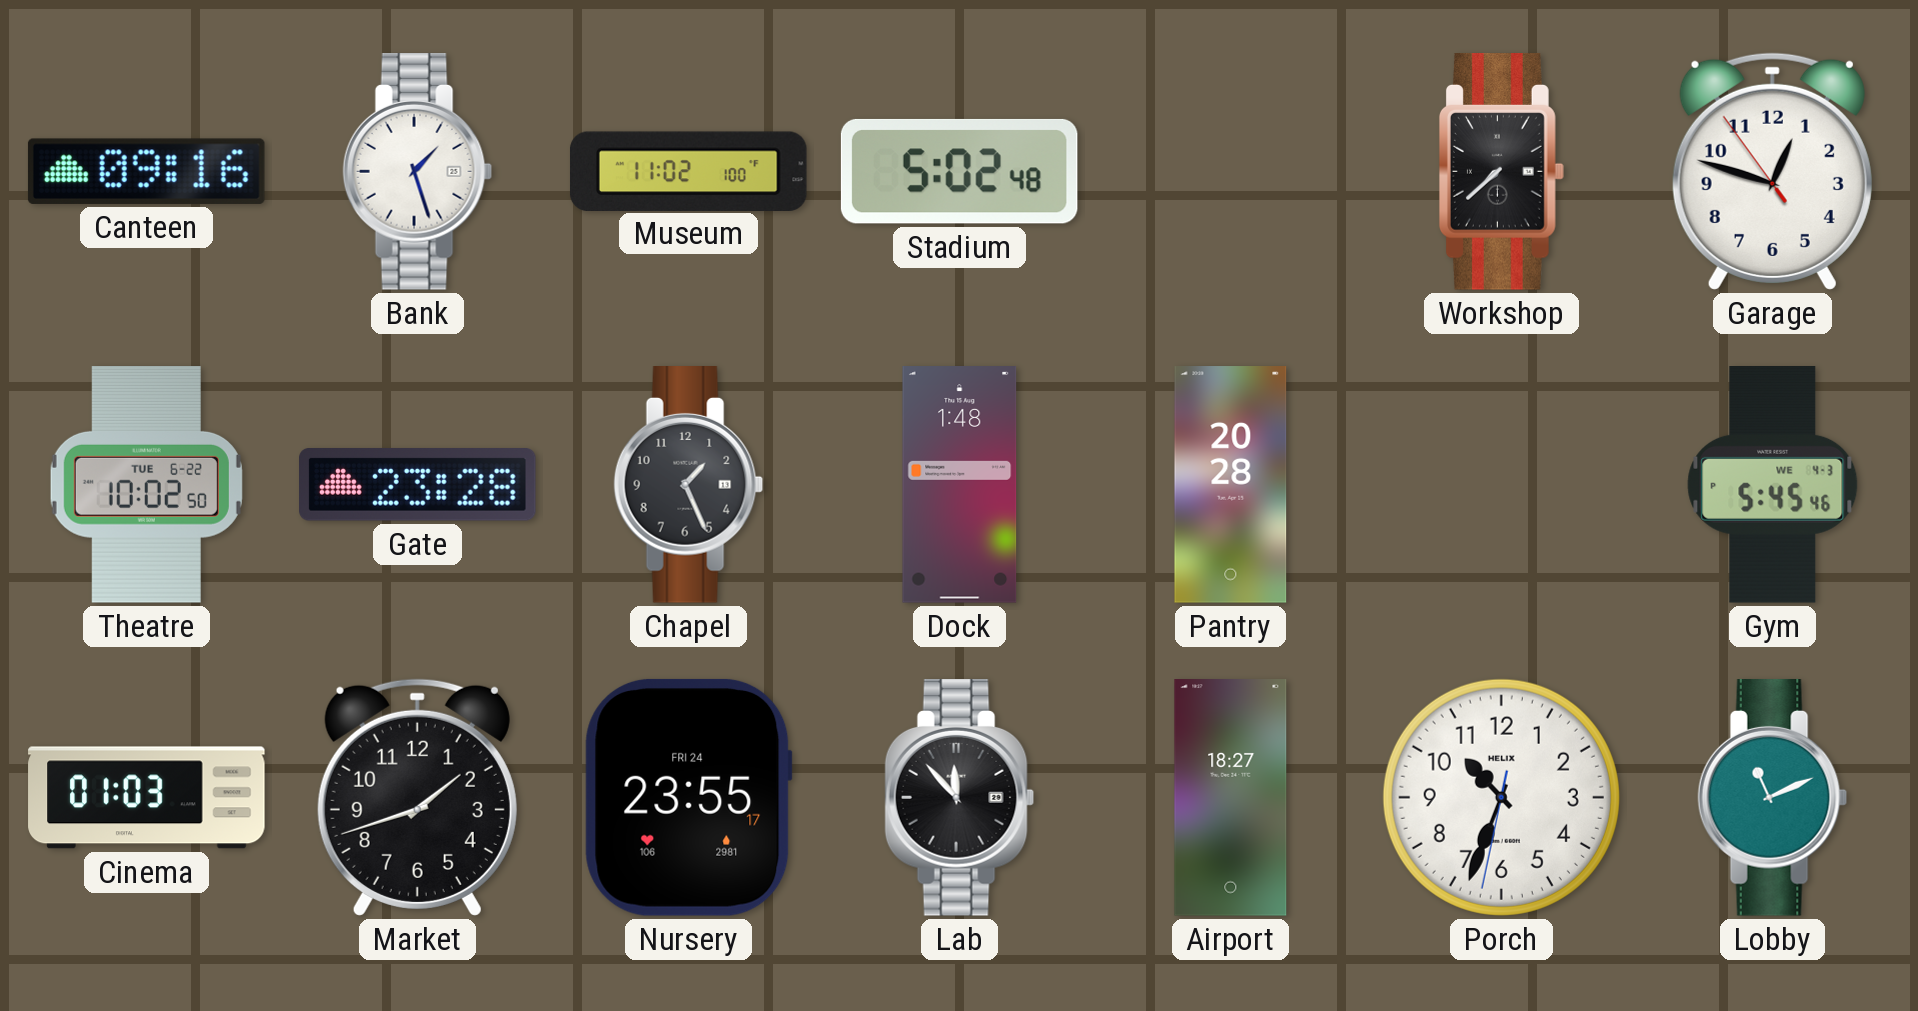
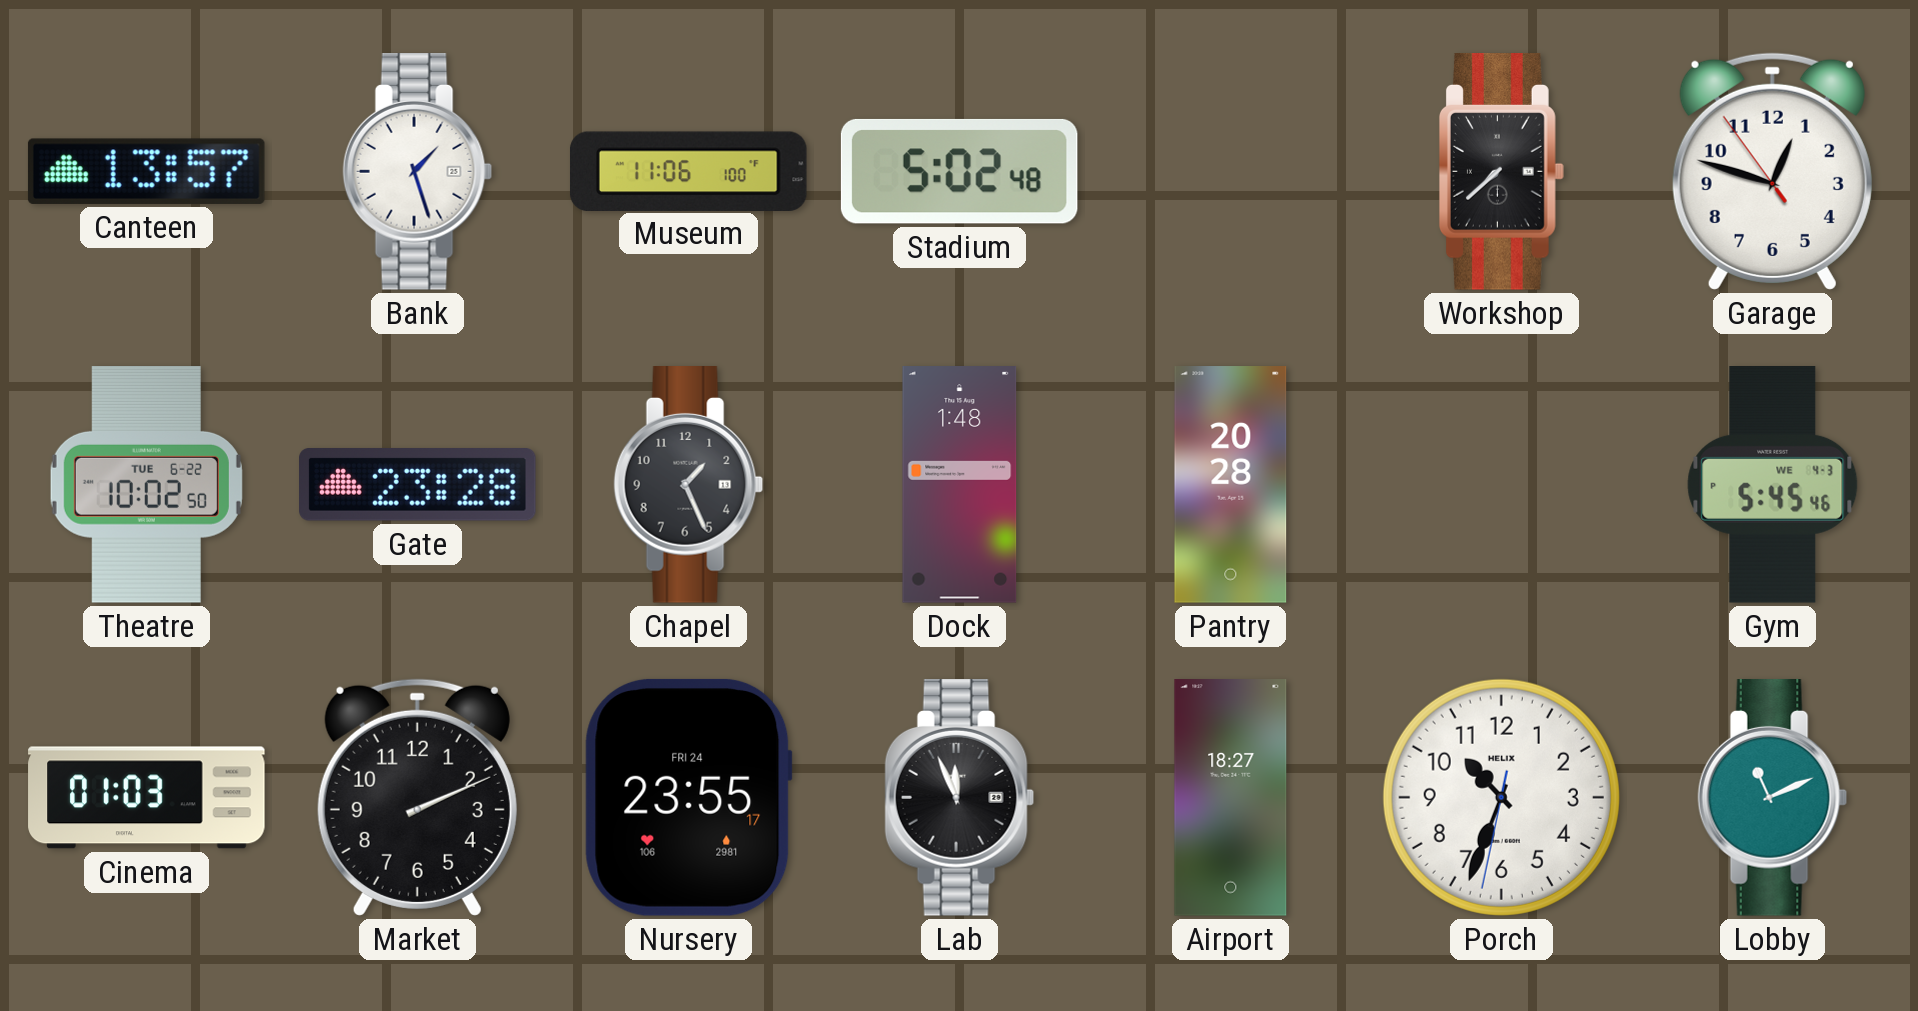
Canteen: 09:16 -> 13:57
Museum: 11:02 -> 11:06
Market: 1:42 -> 2:11
Lab: 11:53 -> 11:56
